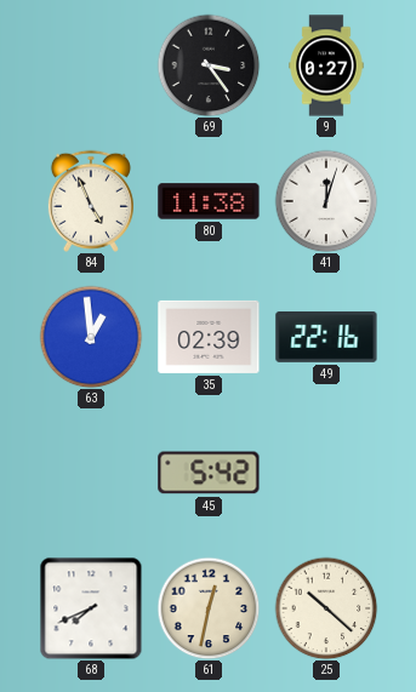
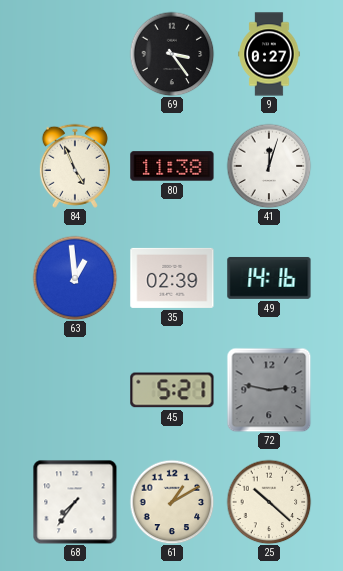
49: 22:16 -> 14:16
45: 5:42 -> 5:21
72: none -> 2:47
68: 7:41 -> 7:36
61: 12:32 -> 1:10
